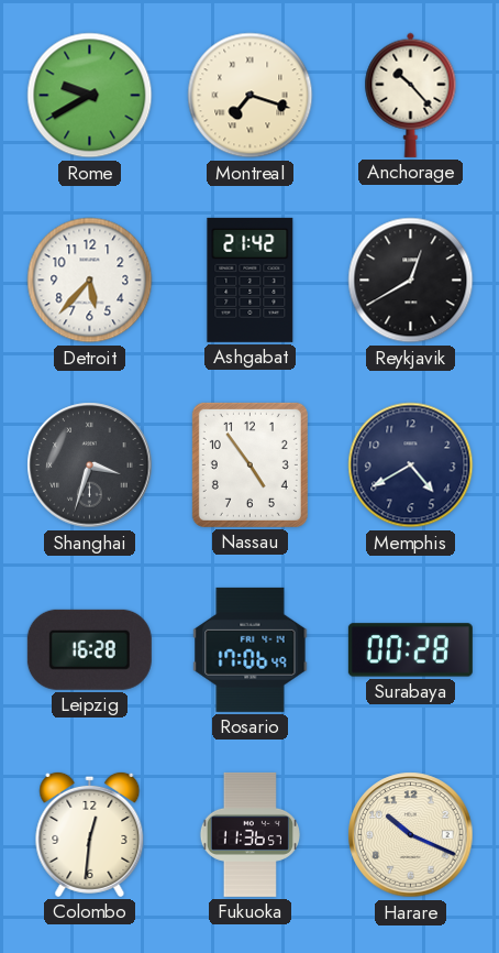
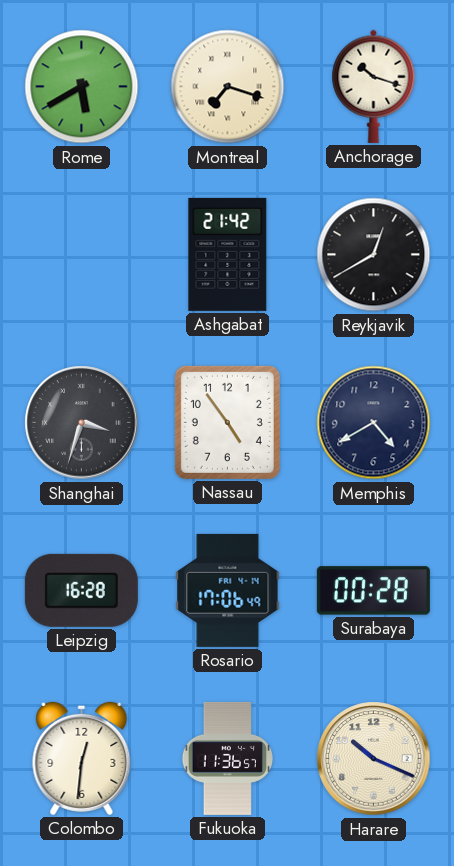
Rome: 9:40 -> 5:40
Anchorage: 10:23 -> 10:18
Detroit: 5:37 -> none
